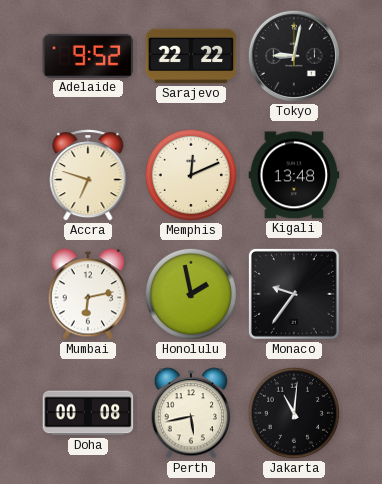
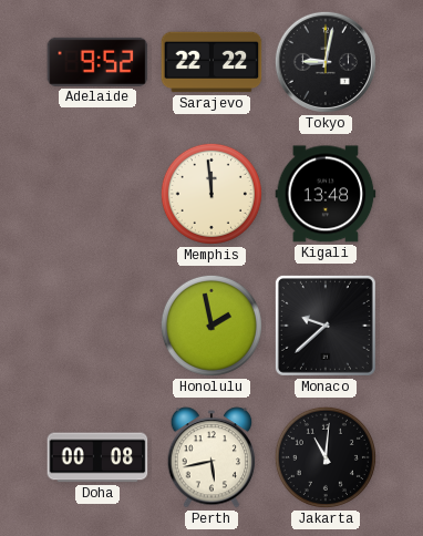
Accra: 6:48 -> none
Memphis: 12:11 -> 11:59
Mumbai: 6:13 -> none
Monaco: 9:36 -> 9:38
